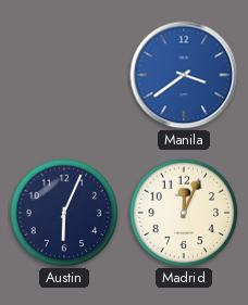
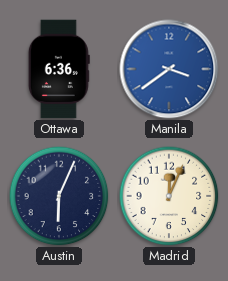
Ottawa: none -> 6:36
